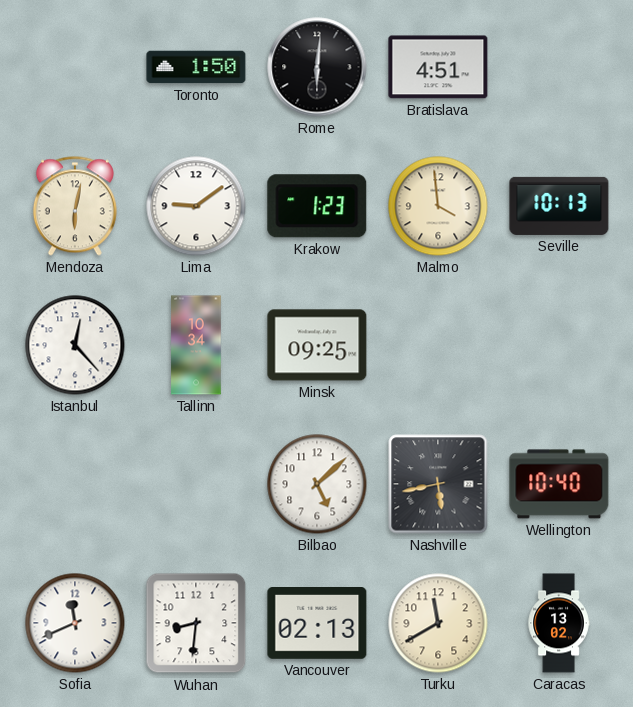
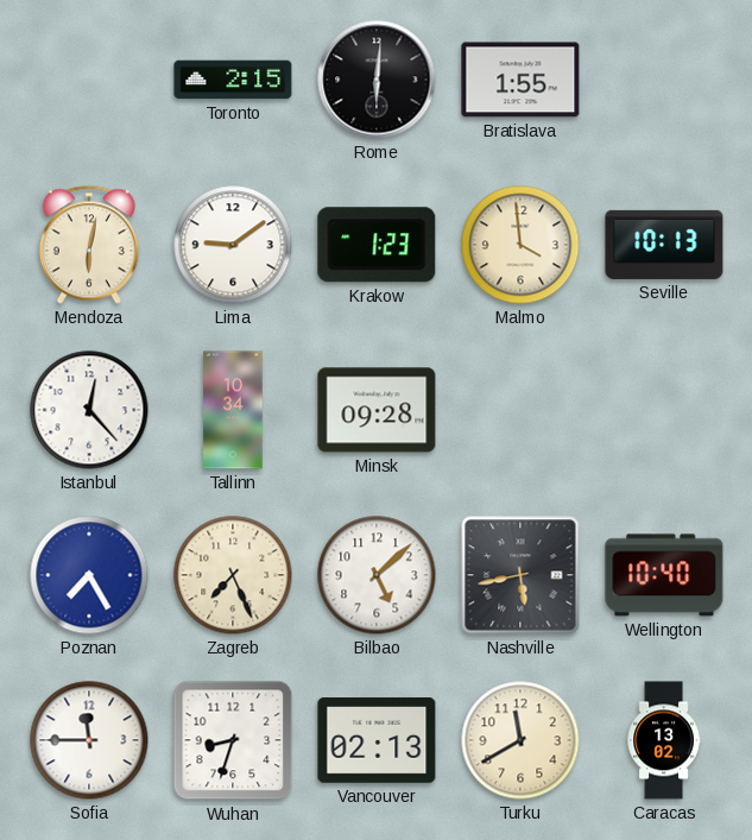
Toronto: 1:50 -> 2:15
Bratislava: 4:51 -> 1:55
Minsk: 09:25 -> 09:28
Poznan: none -> 7:25
Zagreb: none -> 7:26
Sofia: 11:41 -> 11:45
Wuhan: 8:31 -> 8:33
